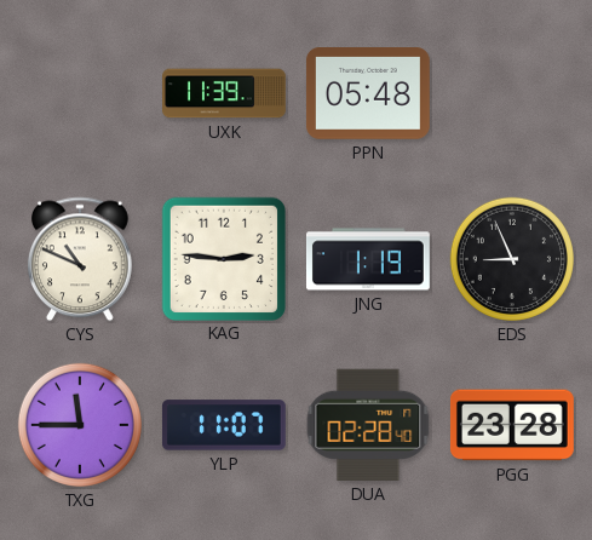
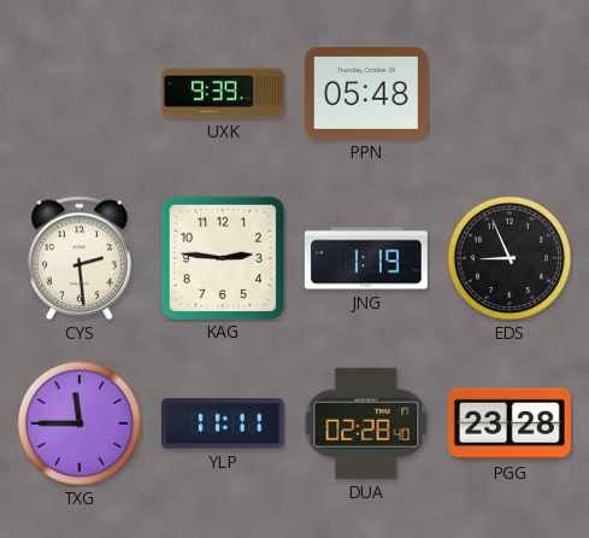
UXK: 11:39 -> 9:39
CYS: 10:49 -> 2:29
YLP: 11:07 -> 11:11
